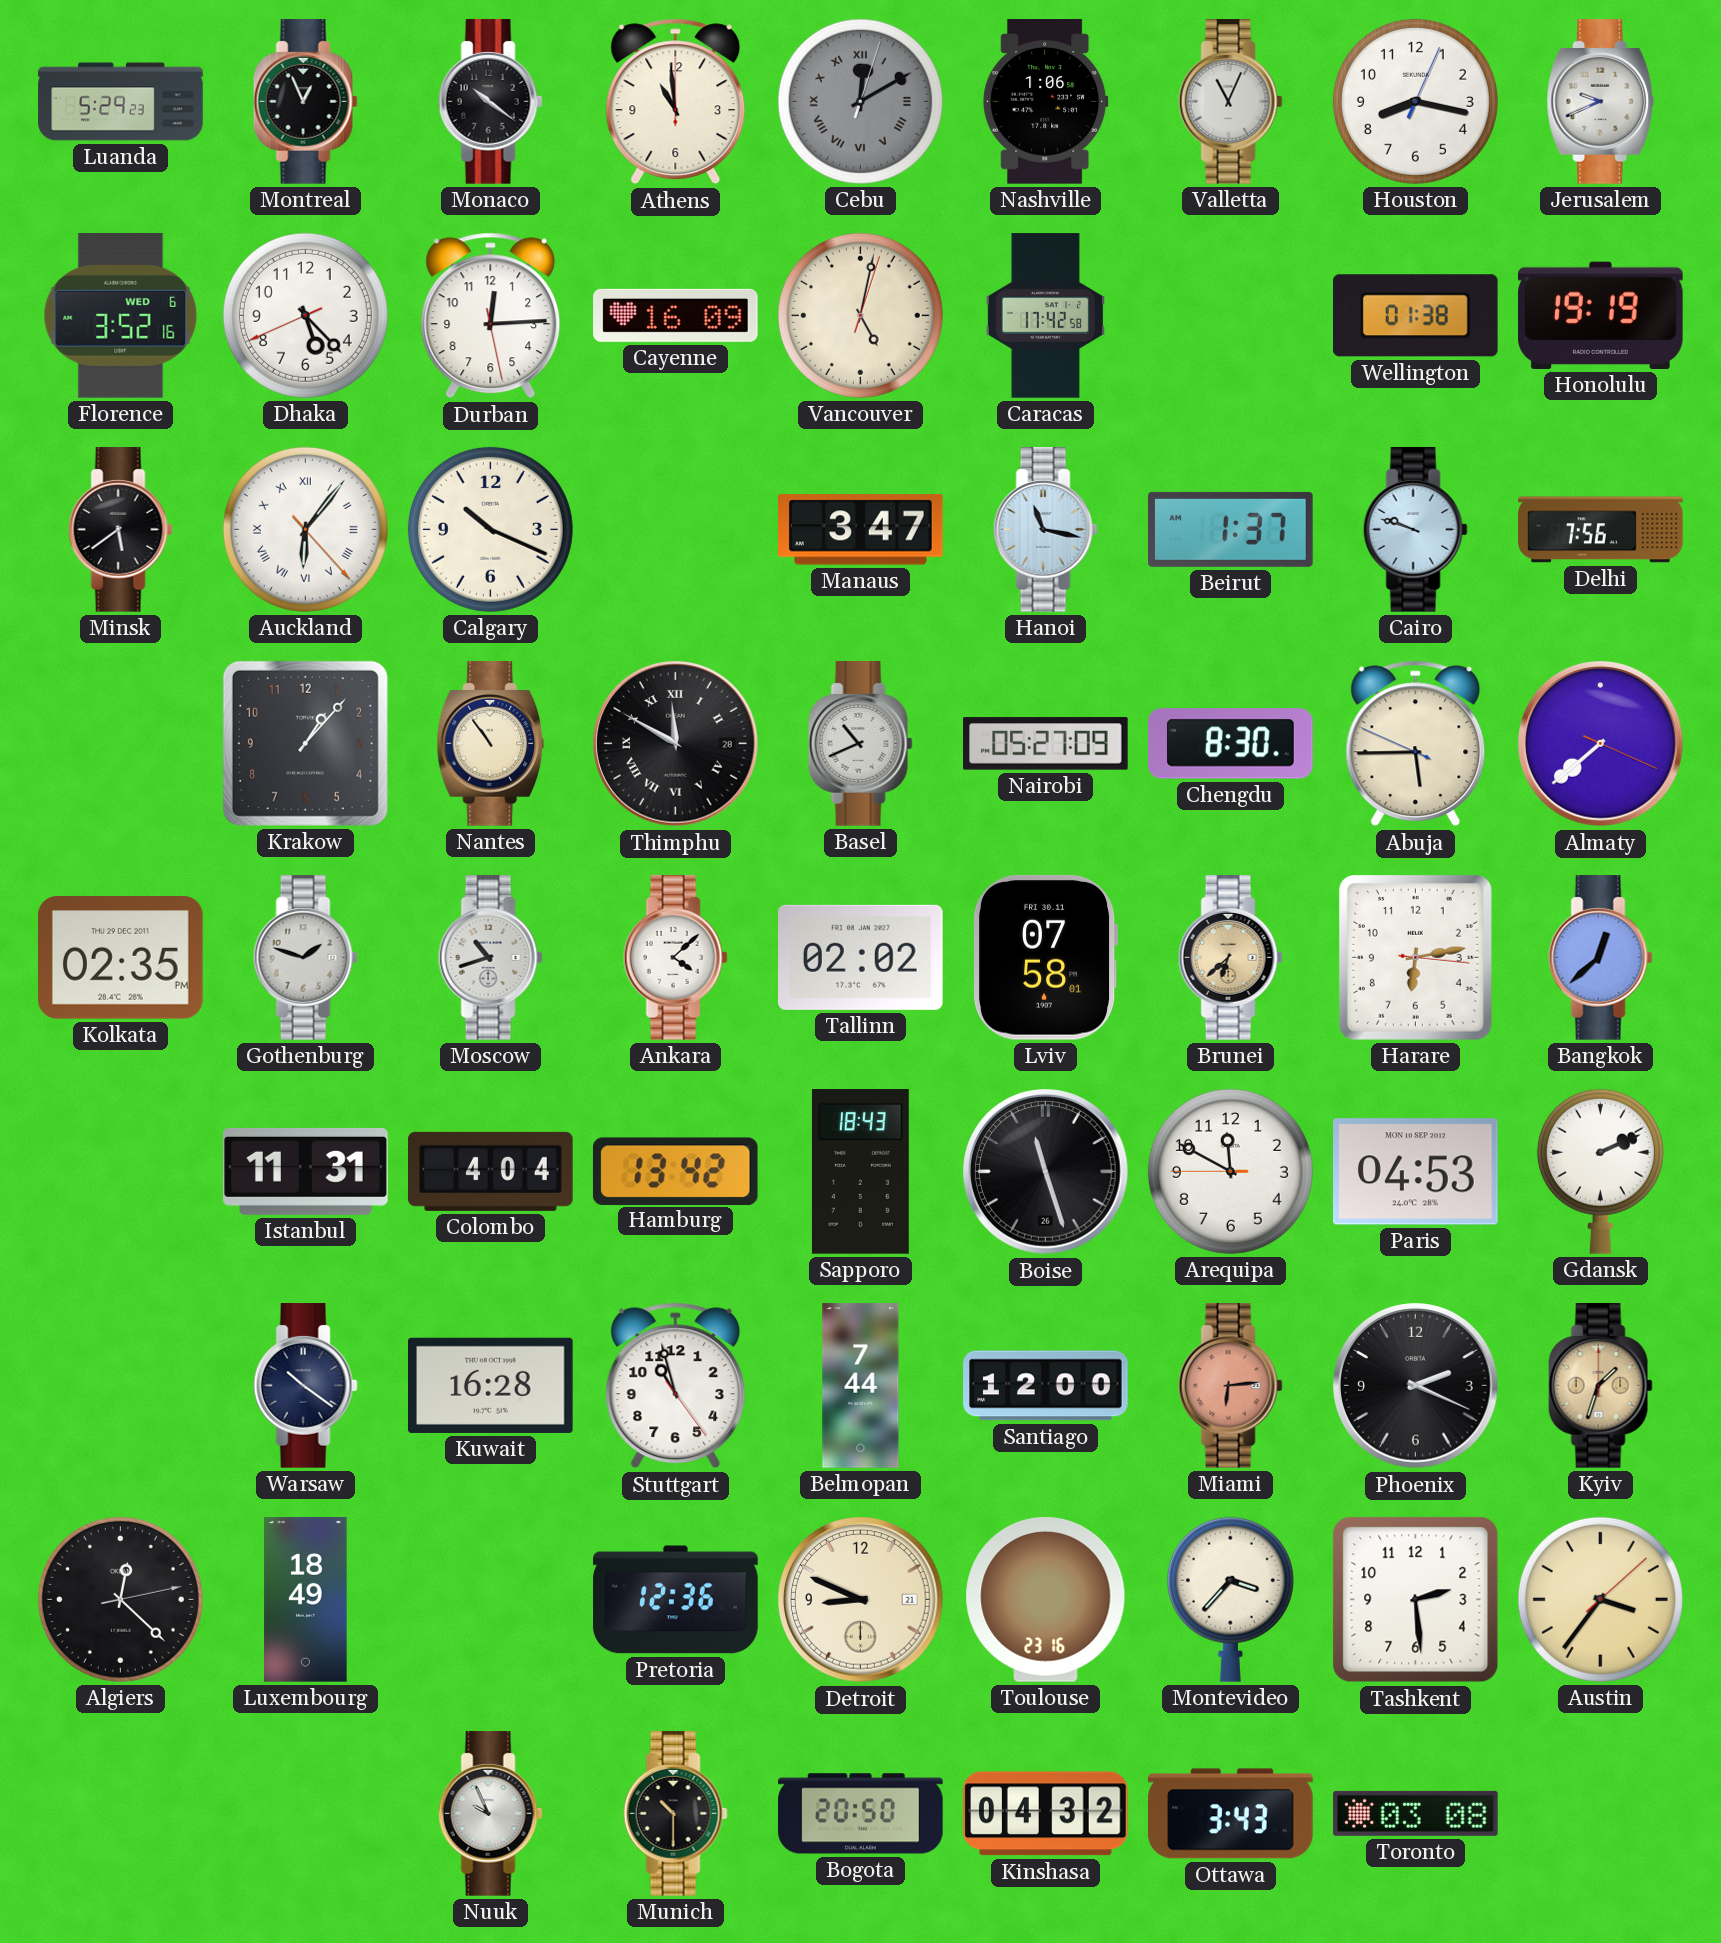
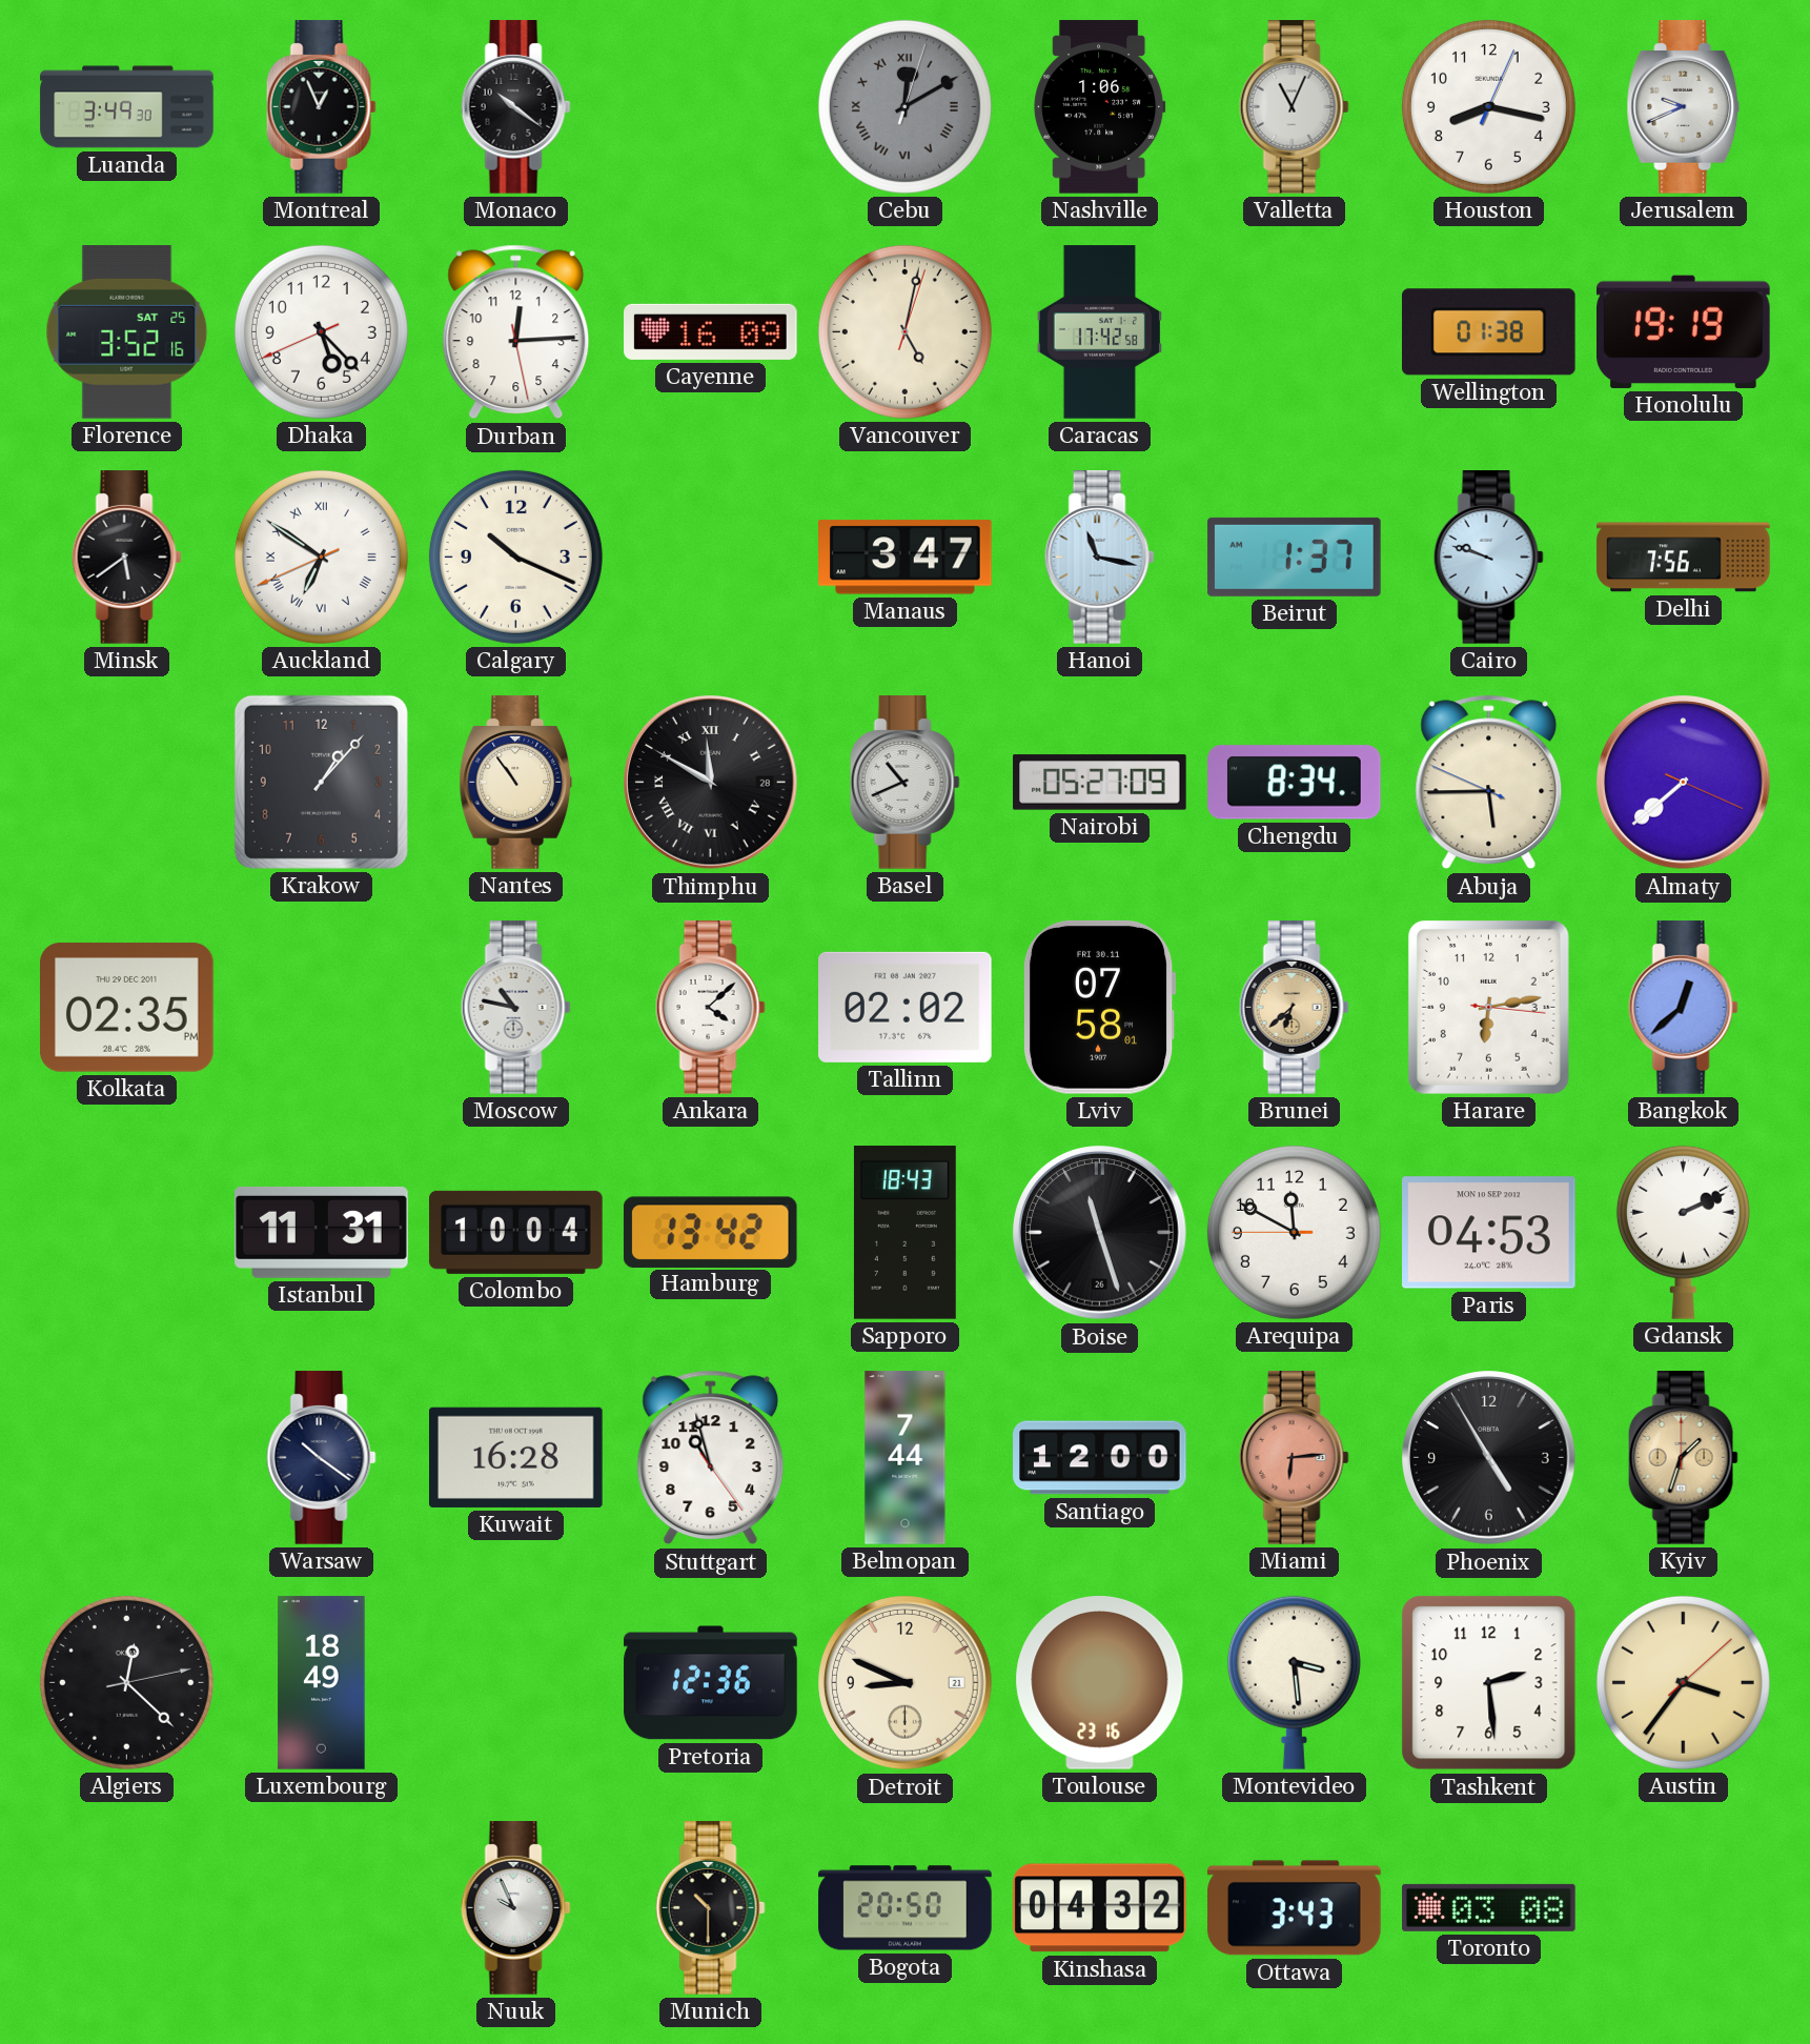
Luanda: 5:29 -> 3:49
Athens: 10:59 -> none
Florence date: WED 6 -> SAT 25
Auckland: 6:06 -> 6:50
Chengdu: 8:30 -> 8:34
Gothenburg: 1:48 -> none
Moscow: 10:42 -> 10:47
Colombo: 4:04 -> 10:04
Phoenix: 2:19 -> 4:55
Montevideo: 3:37 -> 3:29
